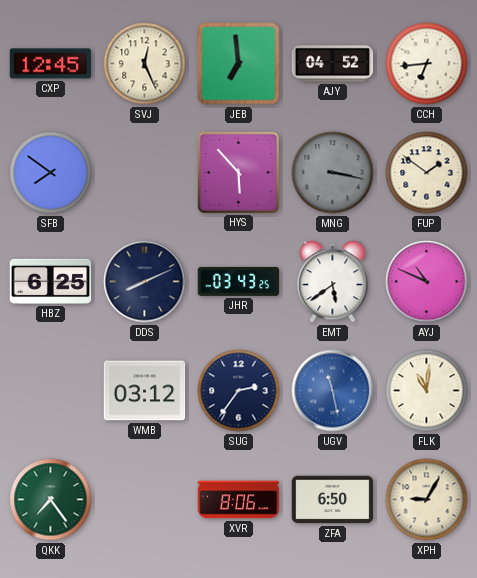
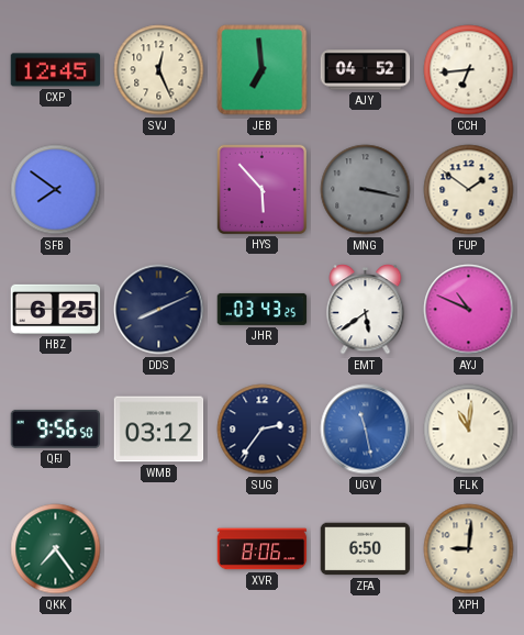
QFJ: none -> 9:56
XPH: 9:05 -> 9:01
